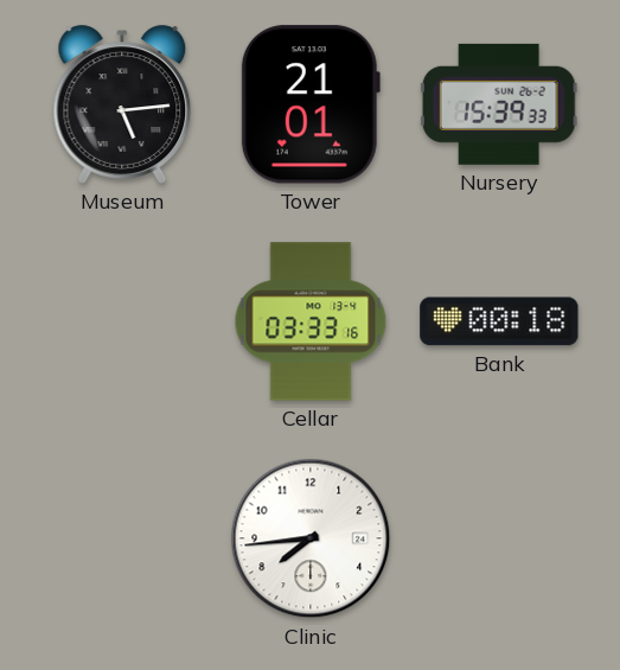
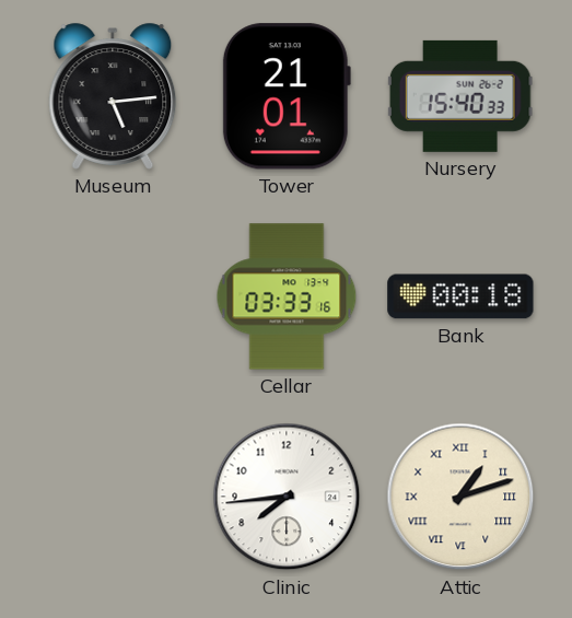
Nursery: 15:39 -> 15:40
Attic: none -> 1:12
